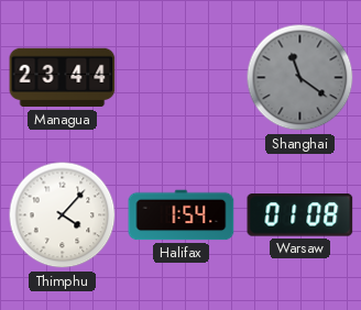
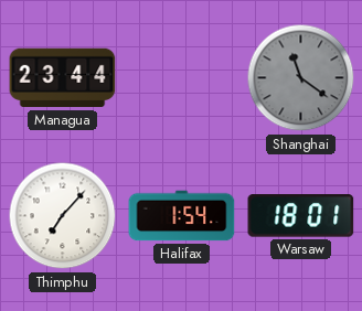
Thimphu: 4:07 -> 7:07
Warsaw: 01:08 -> 18:01
